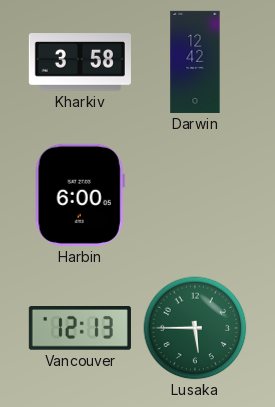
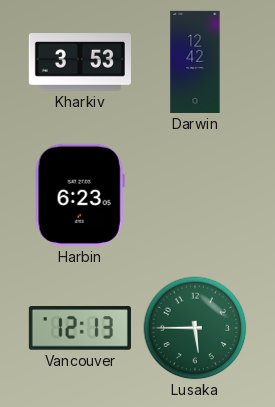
Kharkiv: 3:58 -> 3:53
Harbin: 6:00 -> 6:23
